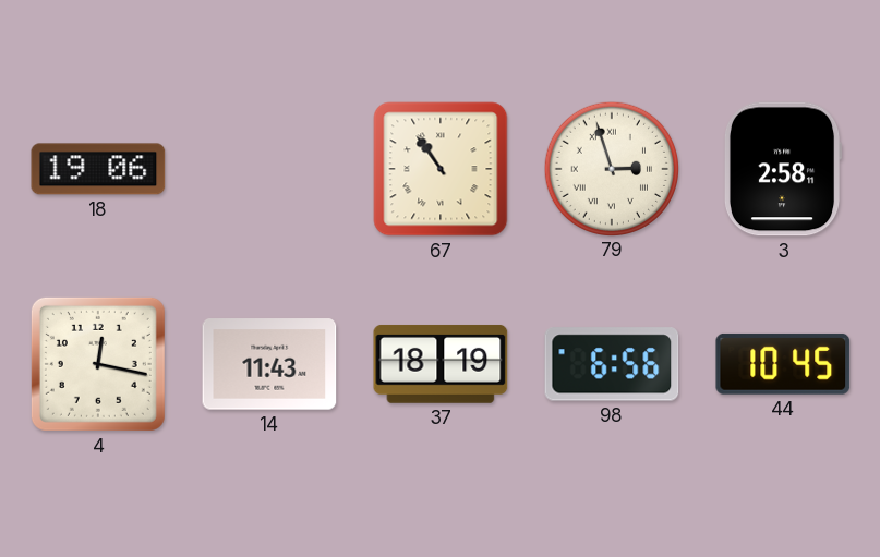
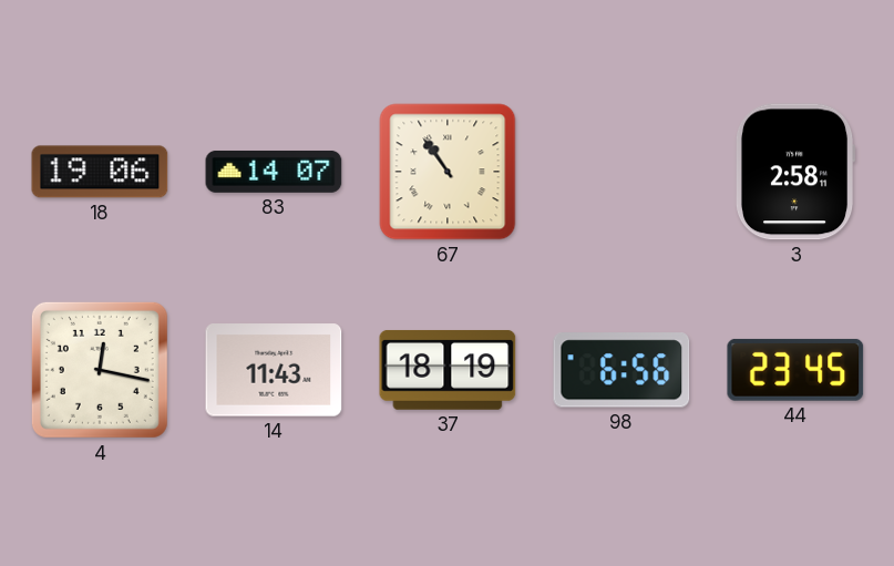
83: none -> 14:07
79: 2:57 -> none
44: 10:45 -> 23:45
